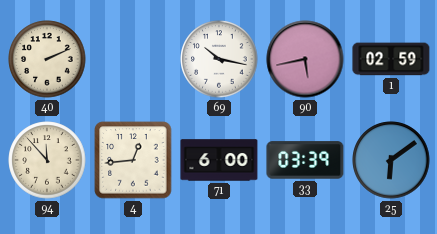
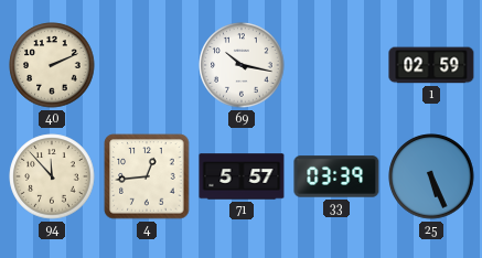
90: 5:43 -> none
71: 6:00 -> 5:57
25: 6:09 -> 5:26
